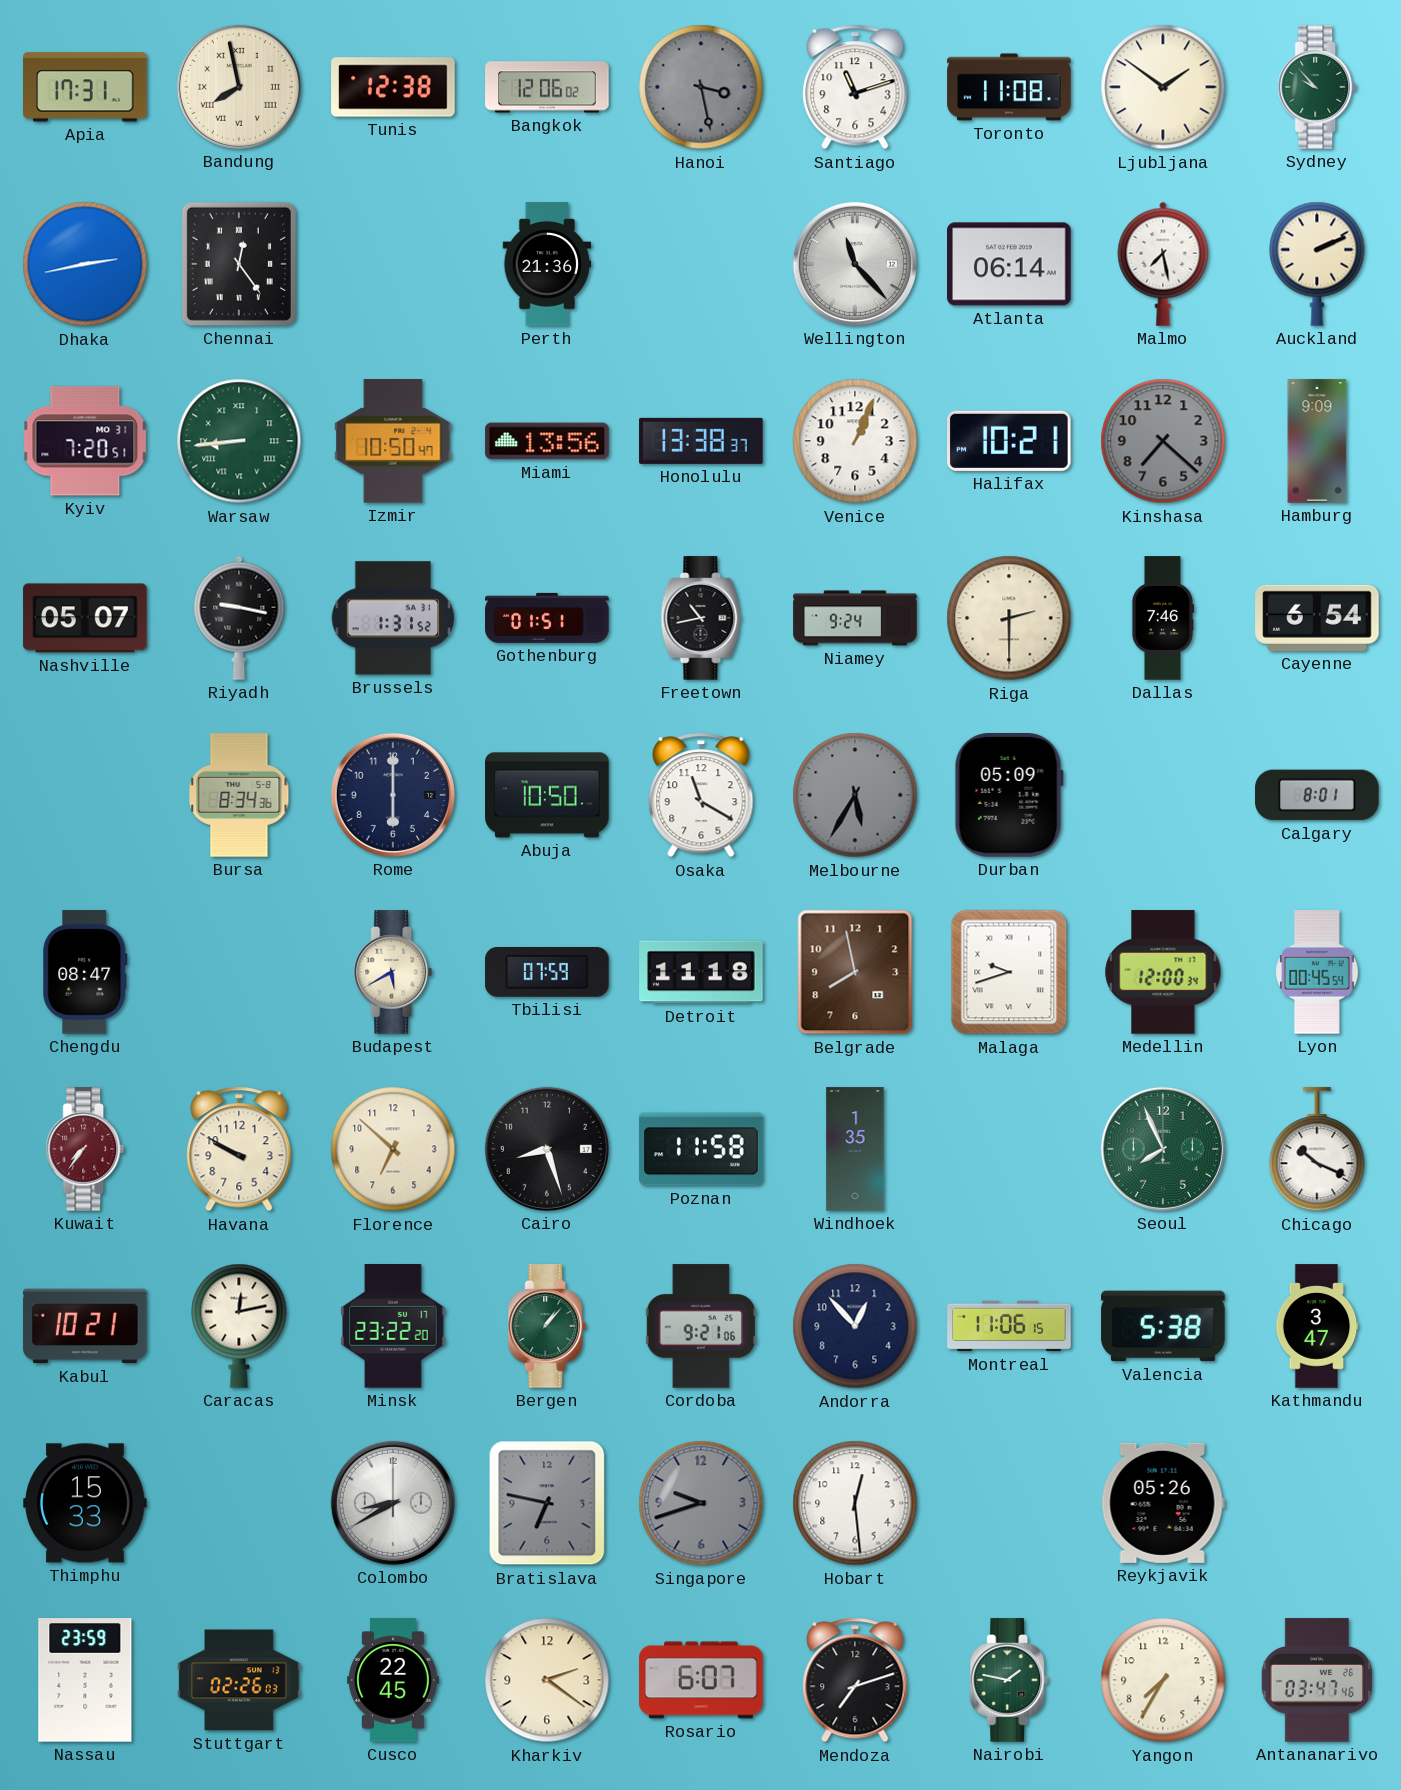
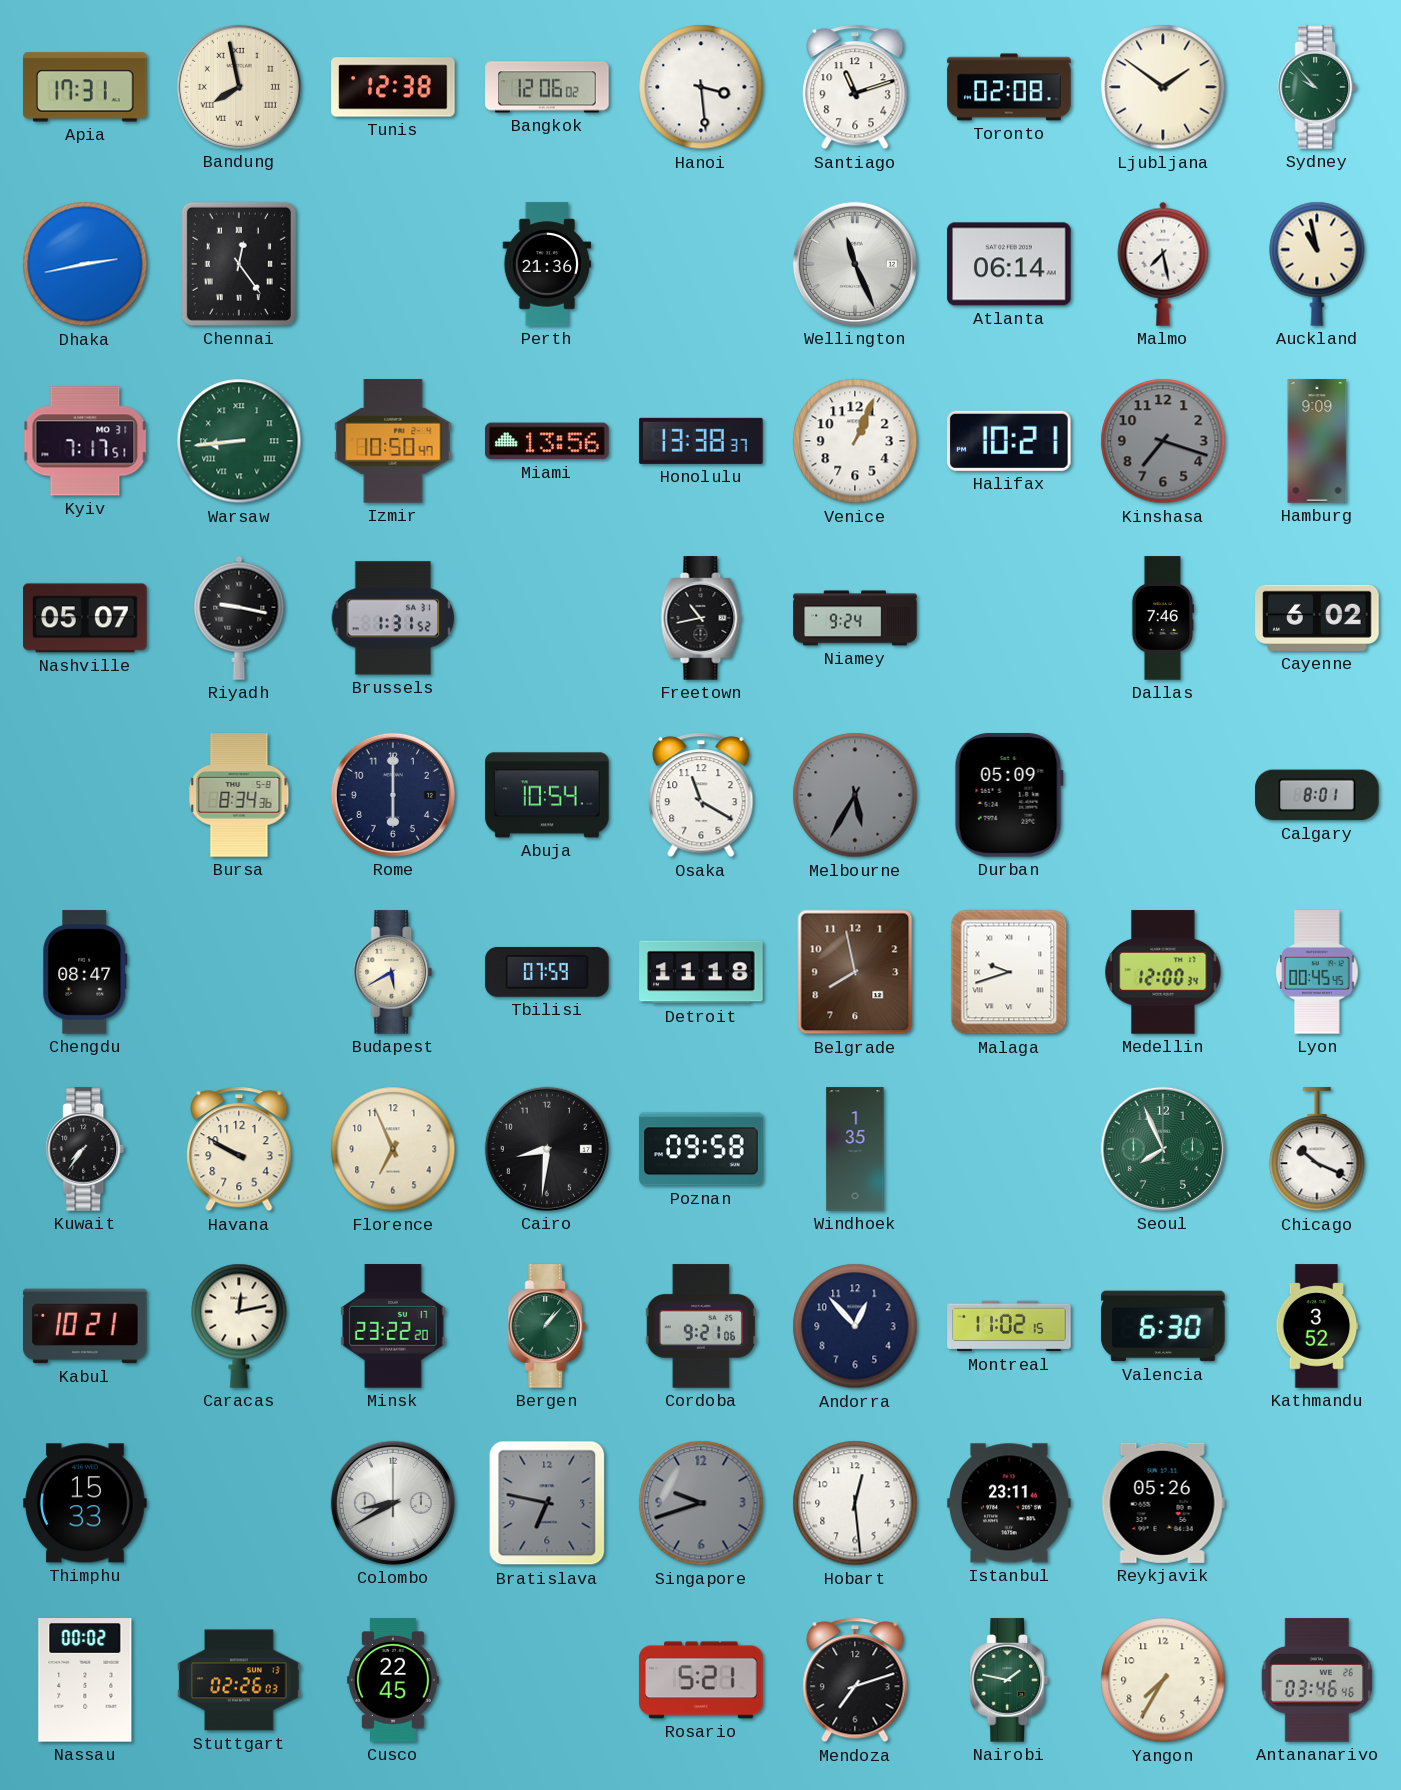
Hanoi: 3:28 -> 3:29
Hanoi dial: grey -> white
Toronto: 11:08 -> 02:08
Wellington: 11:23 -> 11:26
Auckland: 2:11 -> 10:58
Kyiv: 7:20 -> 7:17
Kinshasa: 7:22 -> 7:18
Gothenburg: 01:51 -> none
Riga: 2:30 -> none
Cayenne: 6:54 -> 6:02
Abuja: 10:50 -> 10:54
Lyon: 00:45:54 -> 00:45:45
Kuwait dial: burgundy -> black
Florence: 6:52 -> 6:56
Cairo: 8:27 -> 8:31
Poznan: 11:58 -> 09:58
Montreal: 11:06 -> 11:02
Valencia: 5:38 -> 6:30
Kathmandu: 3:47 -> 3:52
Istanbul: none -> 23:11
Nassau: 23:59 -> 00:02
Kharkiv: 2:21 -> none
Rosario: 6:07 -> 5:21
Antananarivo: 03:47 -> 03:46
